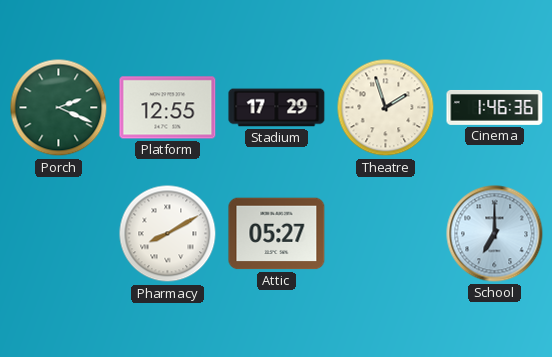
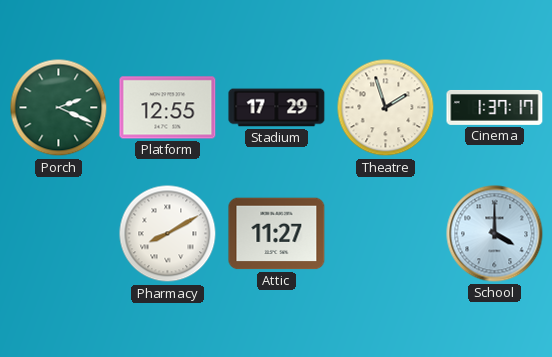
Cinema: 1:46 -> 1:37
Attic: 05:27 -> 11:27
School: 7:00 -> 4:00
